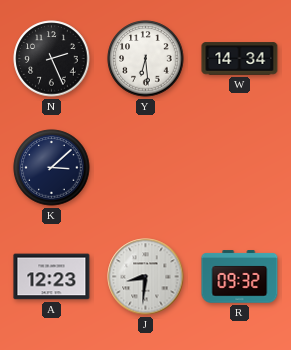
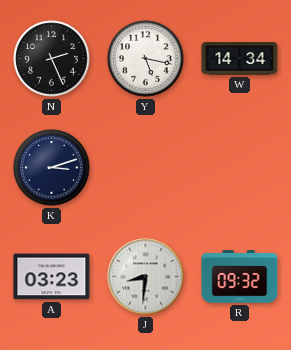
Y: 6:29 -> 5:17
K: 3:08 -> 3:12
A: 12:23 -> 03:23
